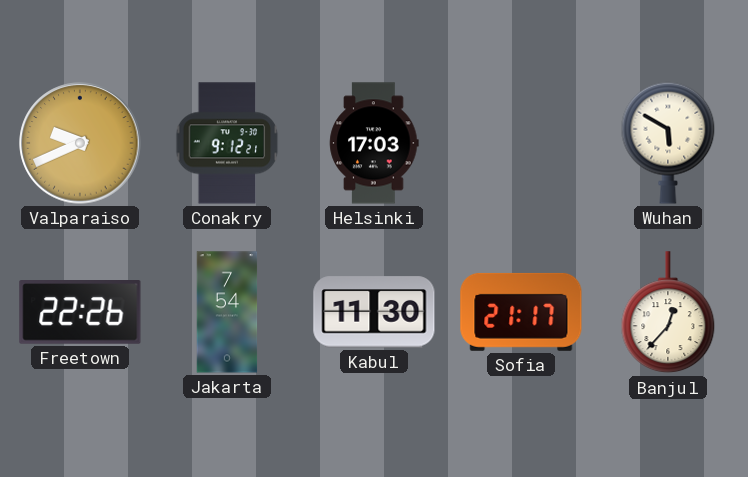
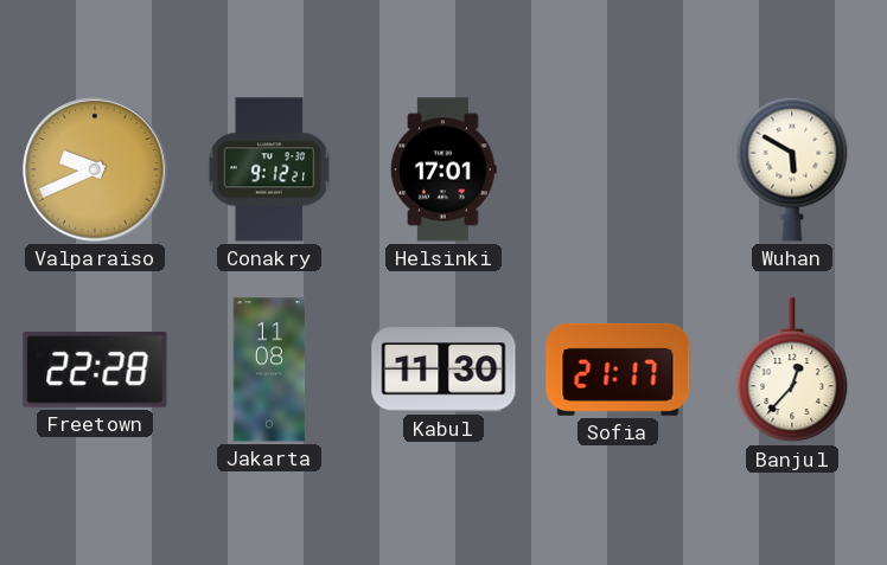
Helsinki: 17:03 -> 17:01
Freetown: 22:26 -> 22:28
Jakarta: 7:54 -> 11:08
